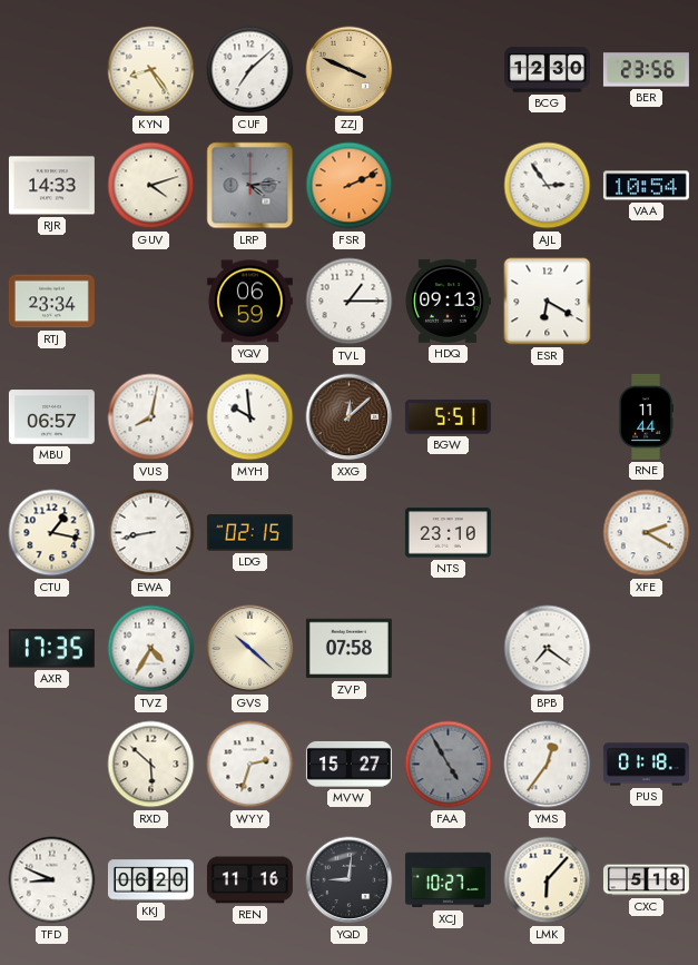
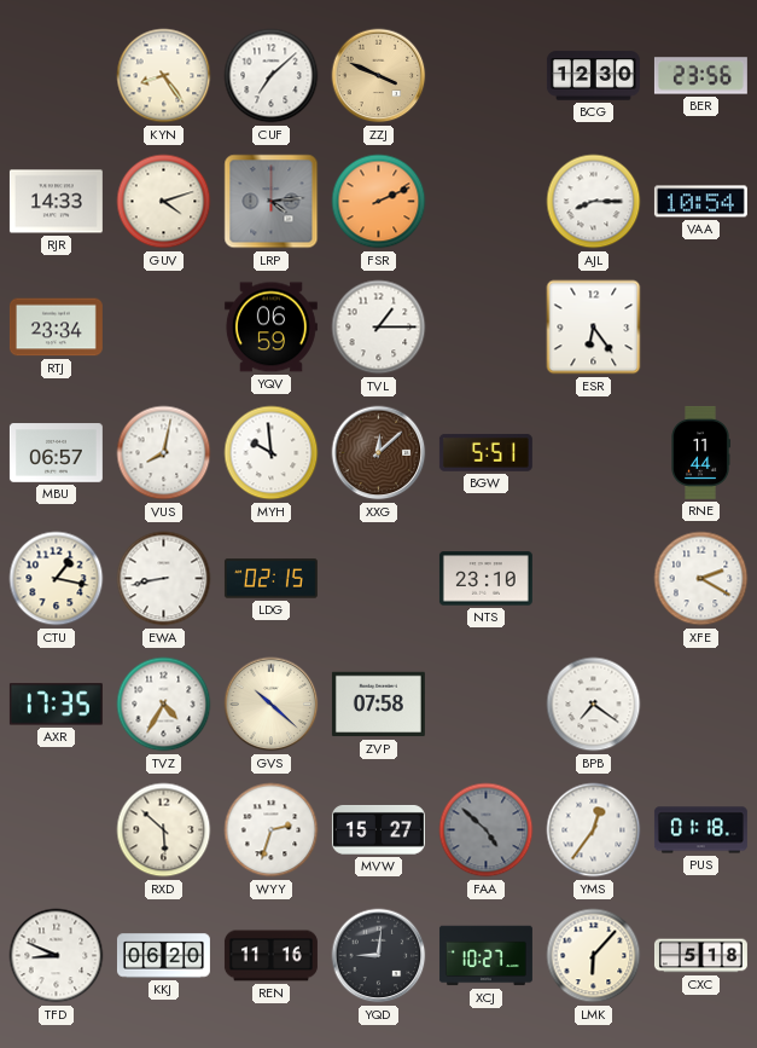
AJL: 2:54 -> 8:15
HDQ: 09:13 -> none
ESR: 6:20 -> 6:24
FAA: 4:55 -> 4:52
